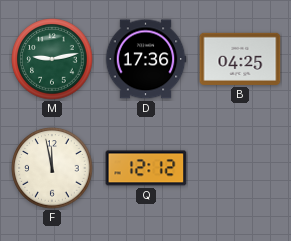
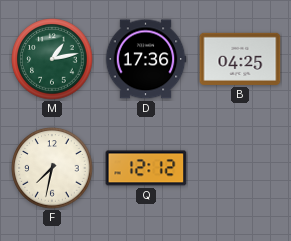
M: 9:13 -> 1:13
F: 11:58 -> 7:32
